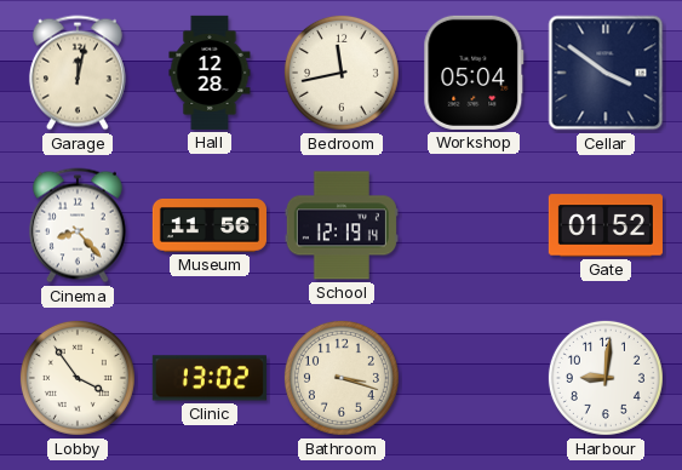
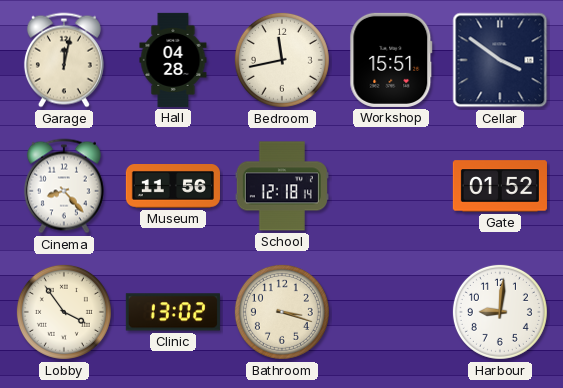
Hall: 12:28 -> 04:28
Workshop: 05:04 -> 15:51
School: 12:19 -> 12:18
